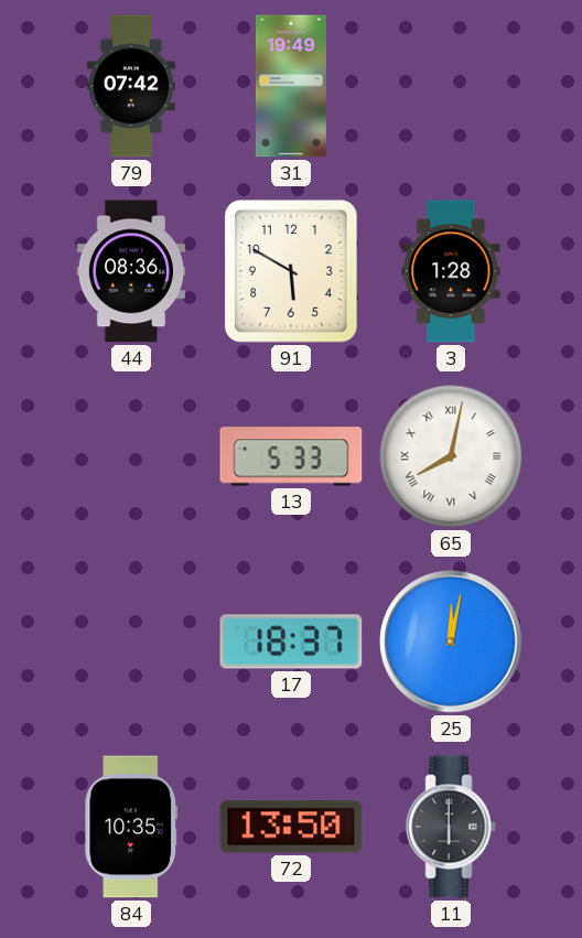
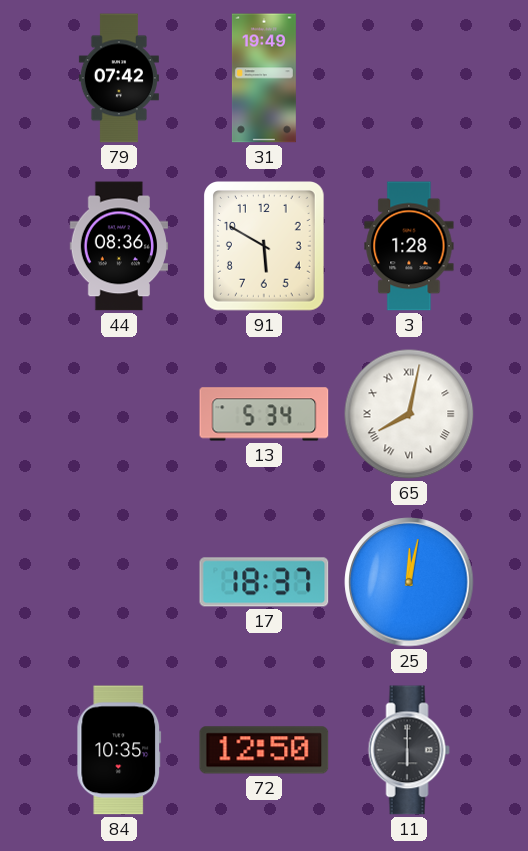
13: 5:33 -> 5:34
72: 13:50 -> 12:50
